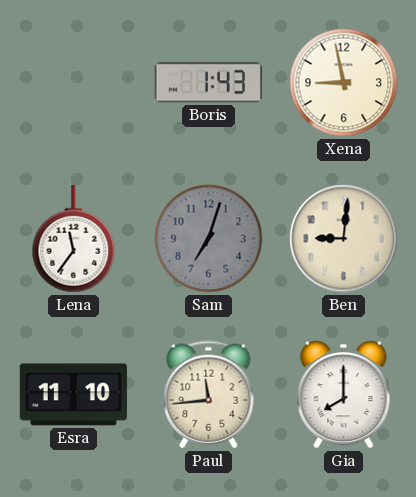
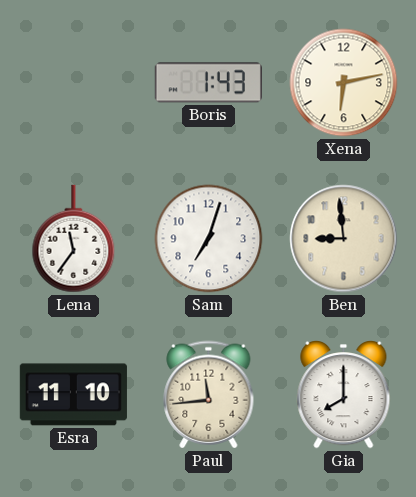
Xena: 8:58 -> 6:13
Sam dial: grey -> white
Ben: 9:01 -> 8:59
